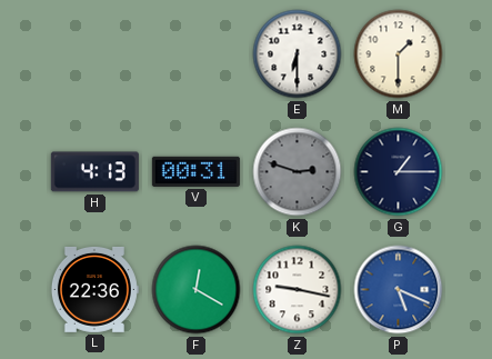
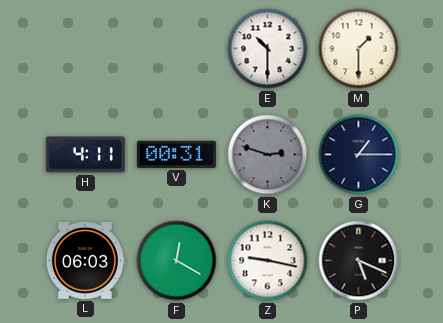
E: 6:30 -> 10:30
H: 4:13 -> 4:11
L: 22:36 -> 06:03
P dial: blue -> black
